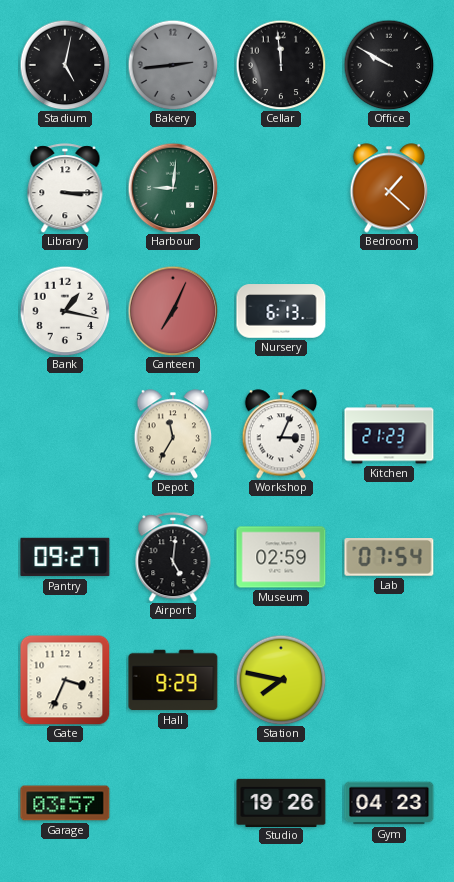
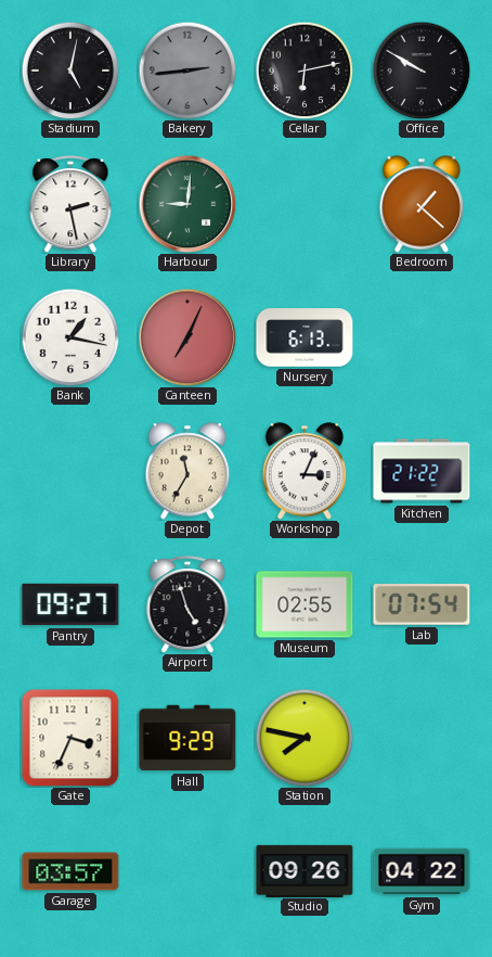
Cellar: 11:59 -> 6:13
Library: 3:15 -> 2:28
Kitchen: 21:23 -> 21:22
Airport: 5:01 -> 4:57
Museum: 02:59 -> 02:55
Studio: 19:26 -> 09:26
Gym: 04:23 -> 04:22
